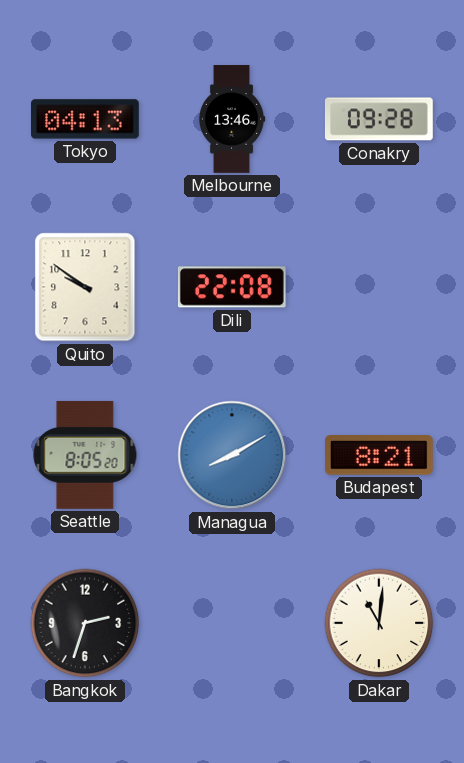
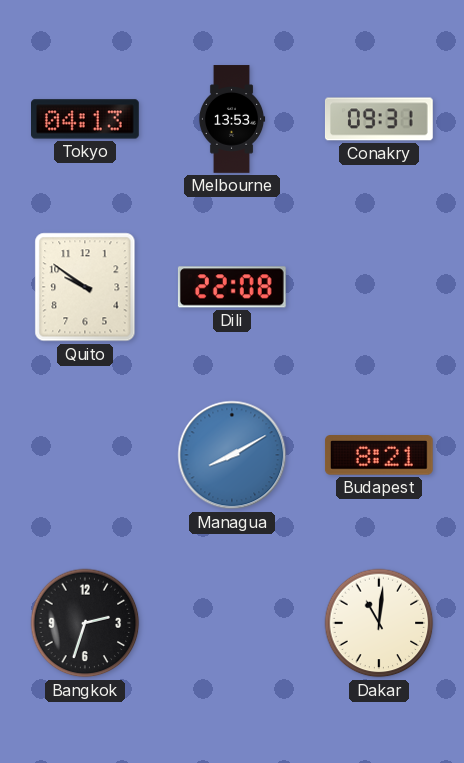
Melbourne: 13:46 -> 13:53
Conakry: 09:28 -> 09:31
Seattle: 8:05 -> none
